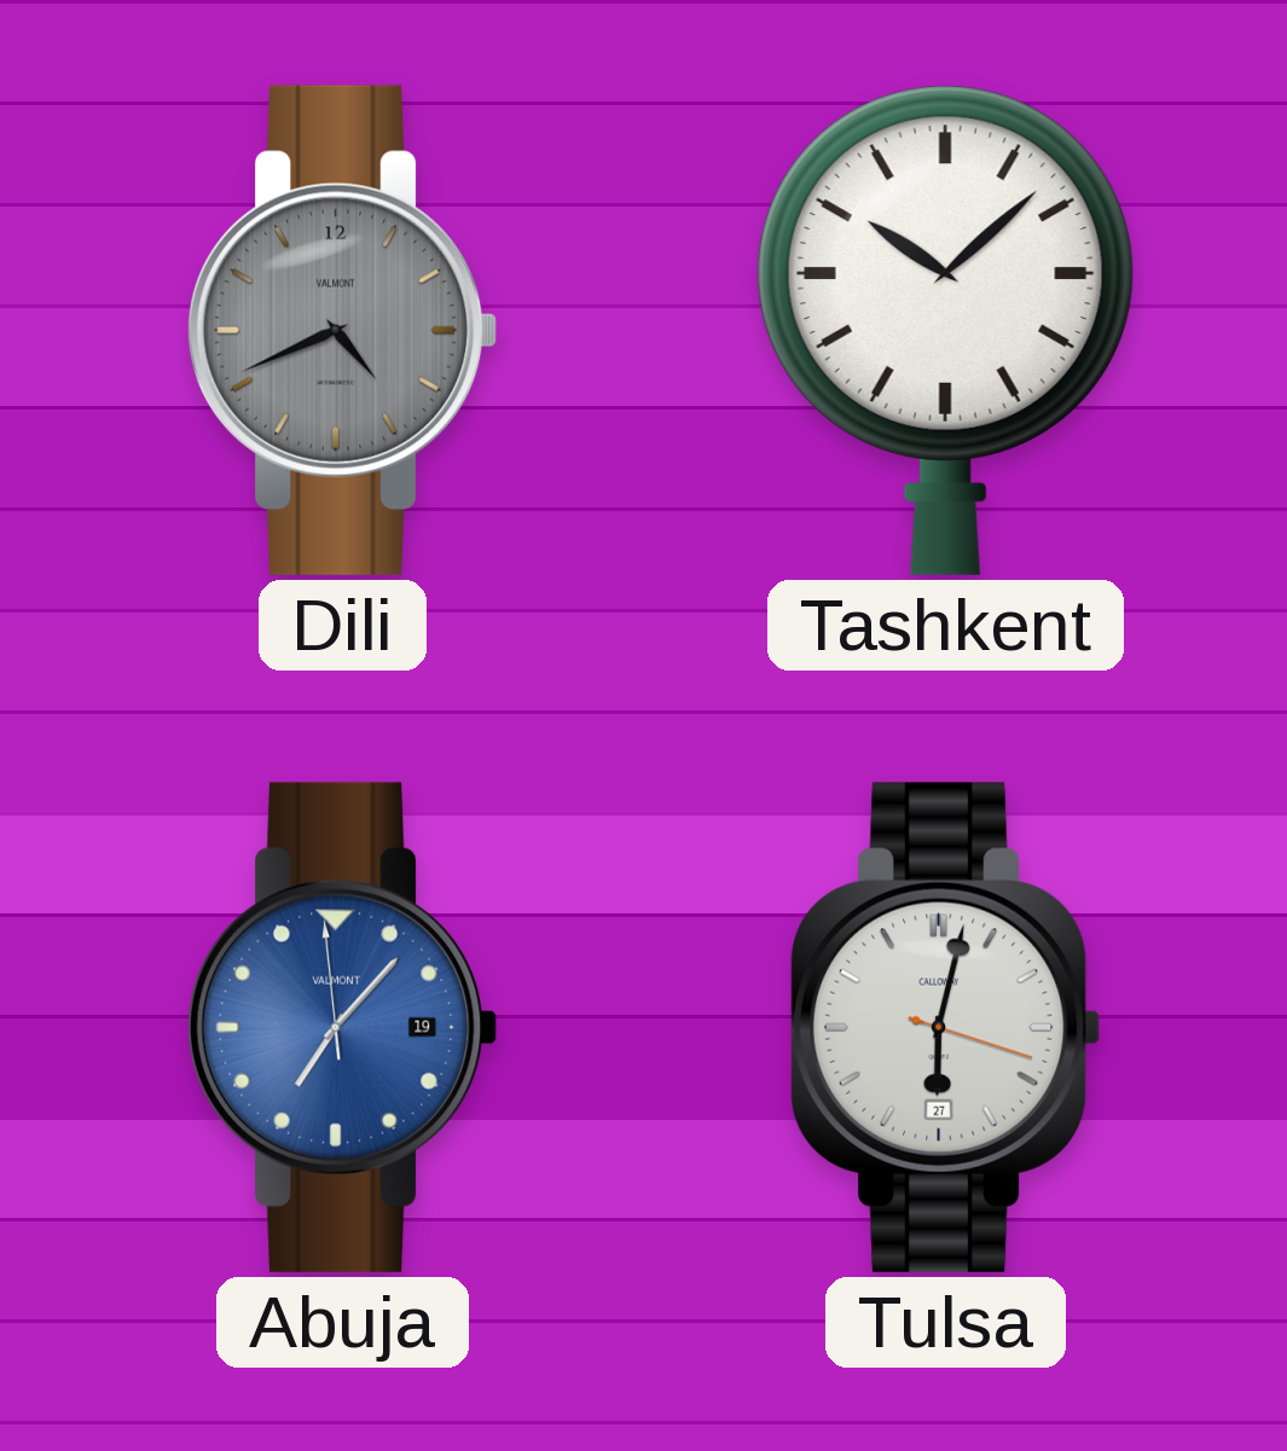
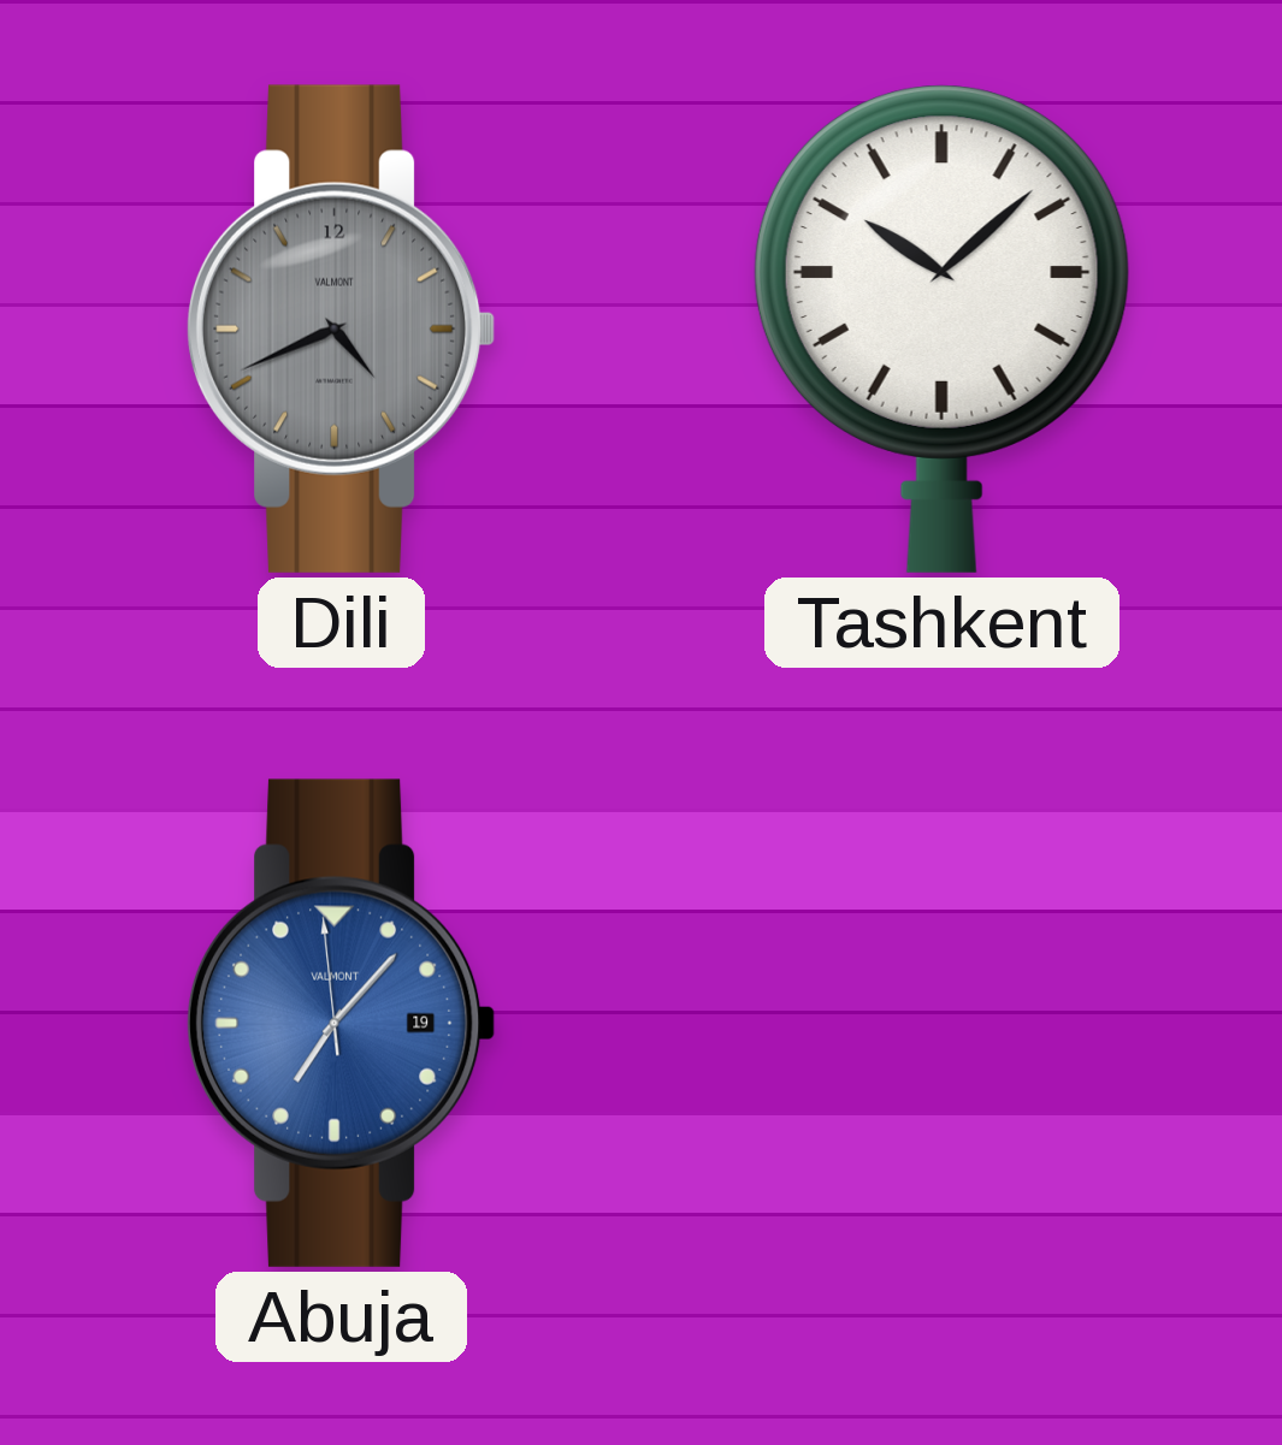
Tulsa: 6:02 -> none
